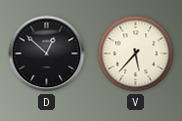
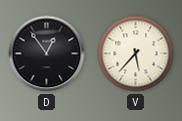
D: 12:52 -> 12:54
